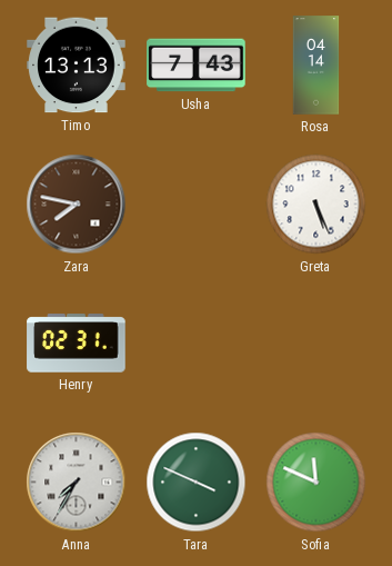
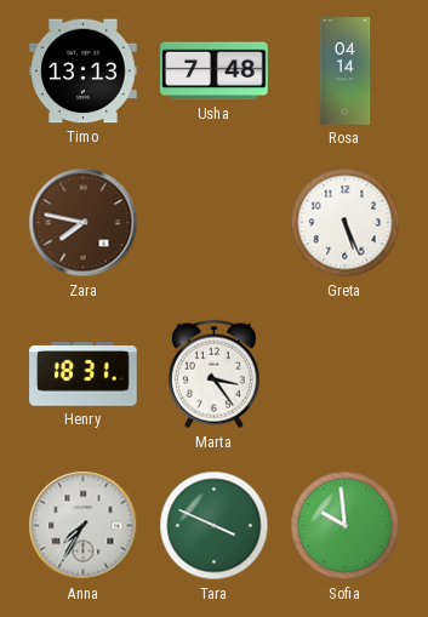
Usha: 7:43 -> 7:48
Henry: 02:31 -> 18:31
Marta: none -> 3:24
Sofia: 11:49 -> 9:59
